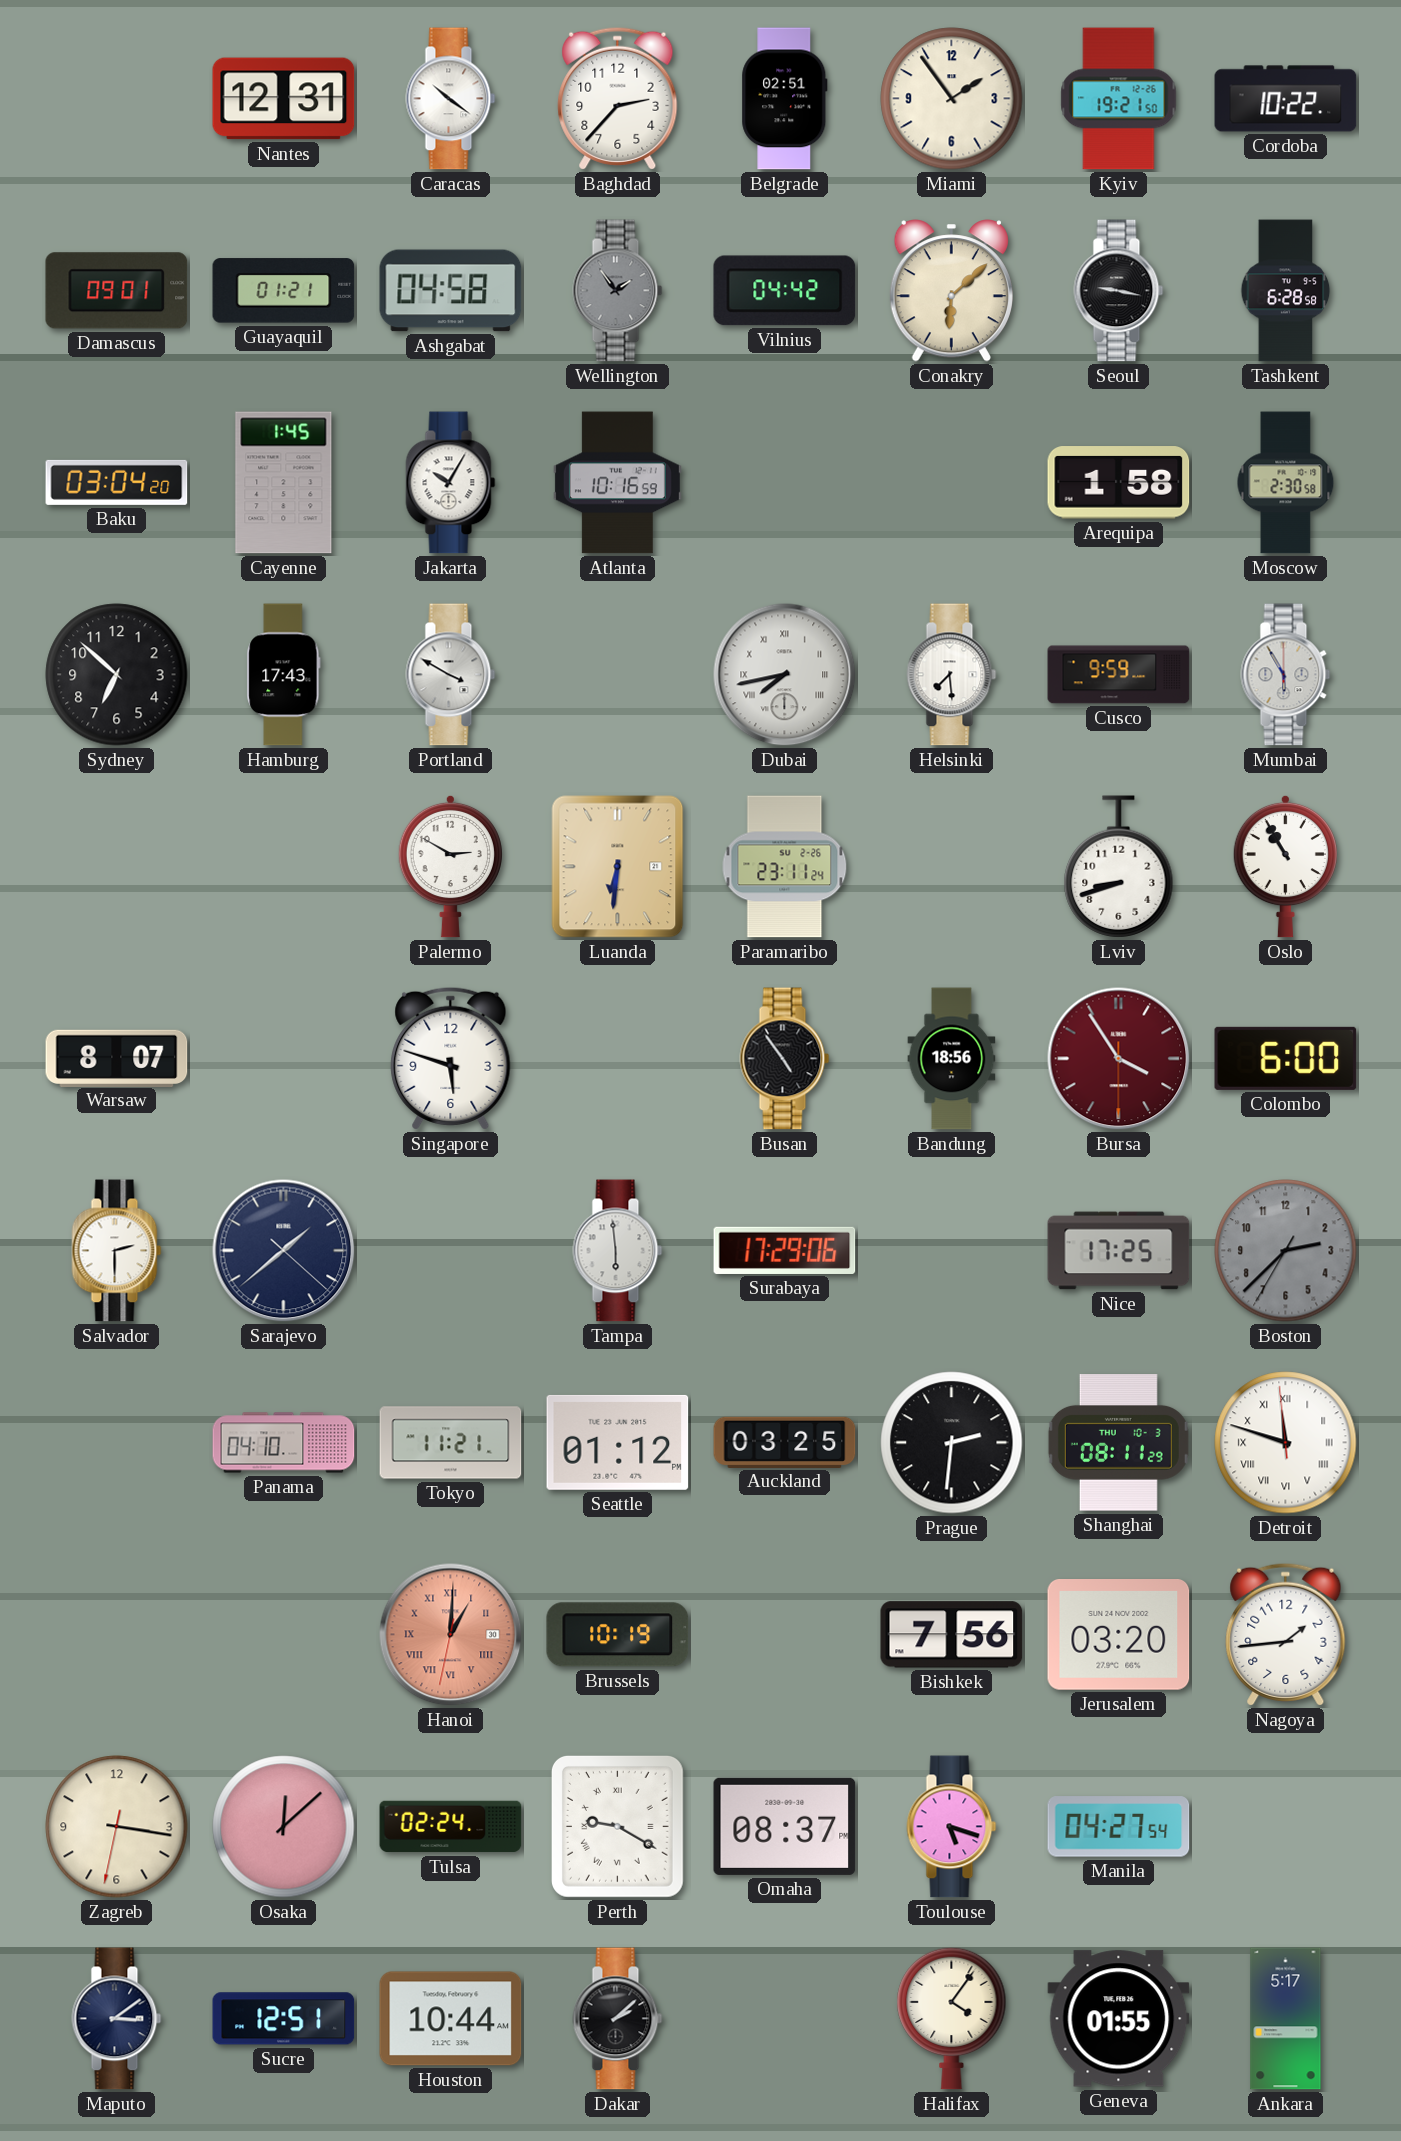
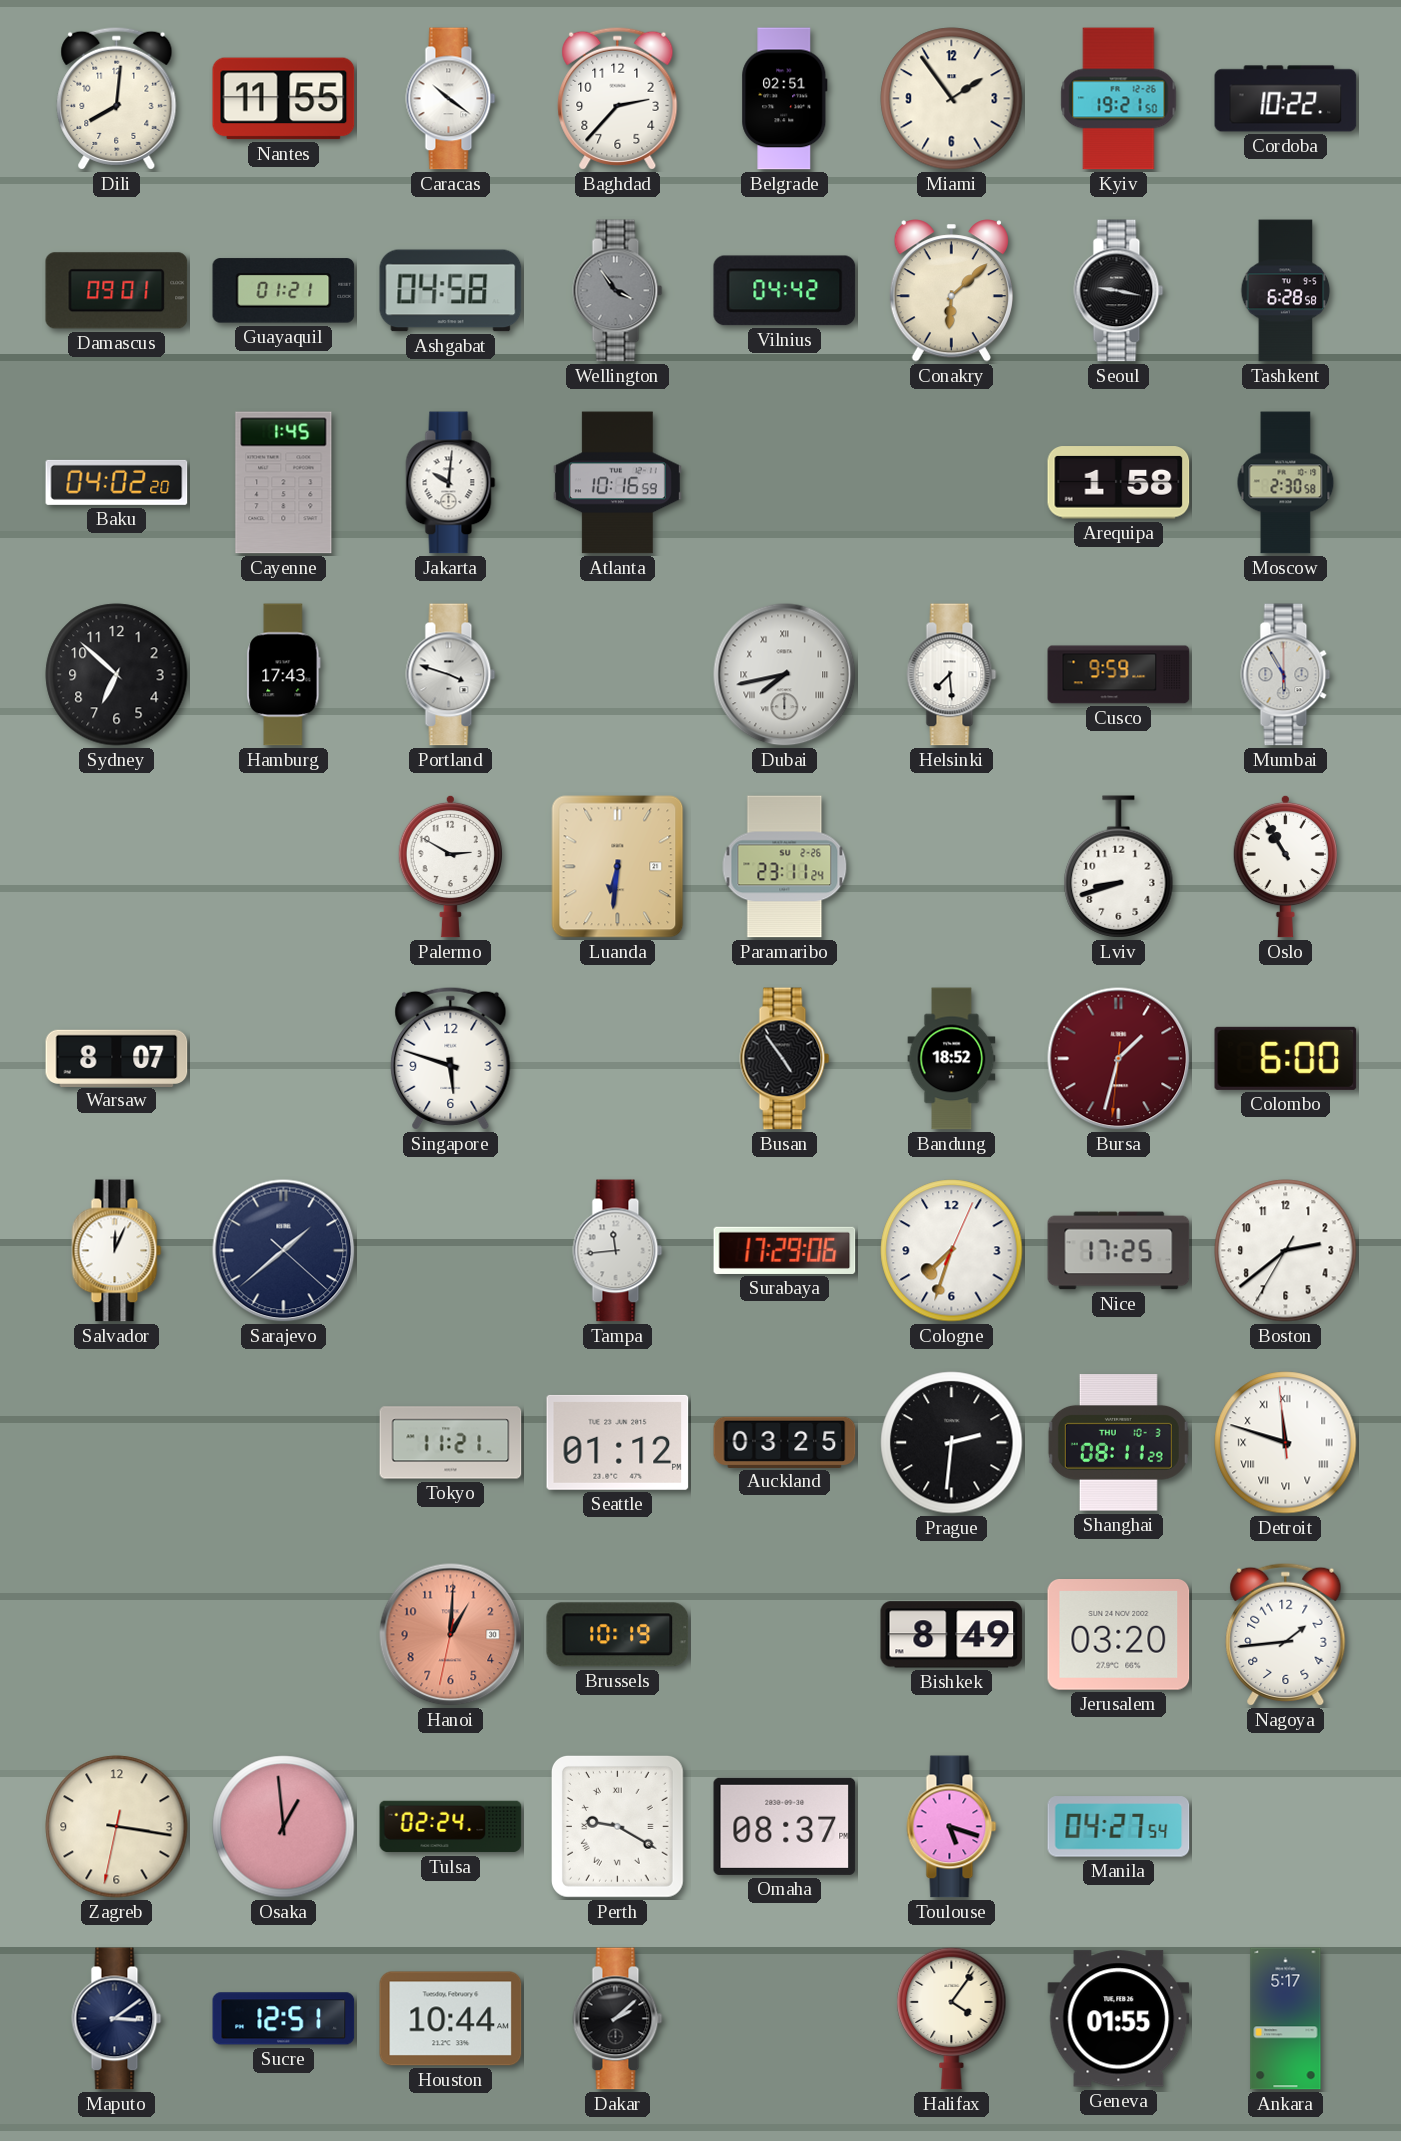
Dili: none -> 8:01
Nantes: 12:31 -> 11:55
Wellington: 1:54 -> 3:54
Baku: 03:04 -> 04:02
Jakarta: 10:05 -> 10:01
Portland: 3:50 -> 3:48
Bandung: 18:56 -> 18:52
Bursa: 3:54 -> 1:32
Salvador: 2:30 -> 12:04
Tampa: 5:59 -> 11:44
Cologne: none -> 7:33
Boston: 2:37 -> 2:38
Boston dial: grey -> white
Panama: 04:10 -> none
Hanoi numerals: Roman -> Arabic
Bishkek: 7:56 -> 8:49
Osaka: 12:08 -> 12:59
